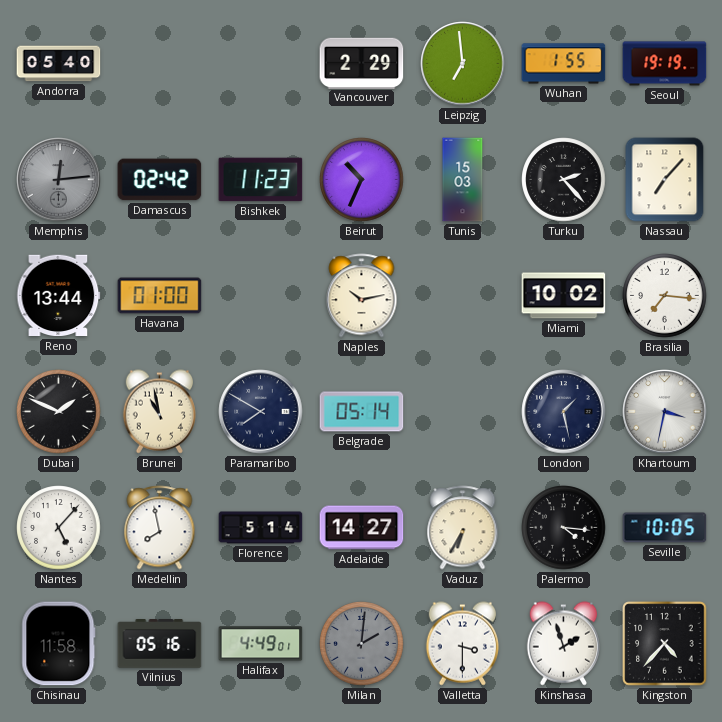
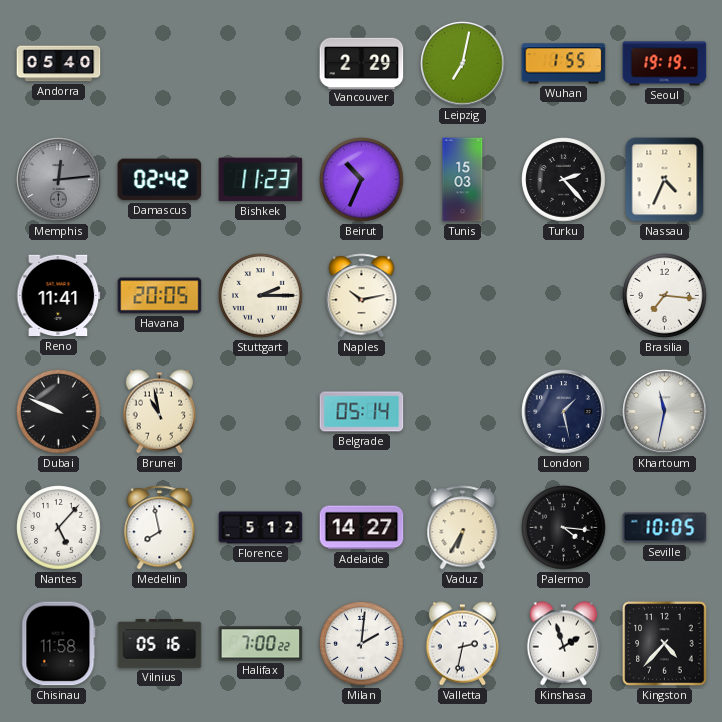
Leipzig: 6:59 -> 7:02
Nassau: 7:07 -> 4:34
Reno: 13:44 -> 11:41
Havana: 01:00 -> 20:05
Stuttgart: none -> 2:15
Miami: 10:02 -> none
Dubai: 1:49 -> 9:49
Paramaribo: 7:50 -> none
Khartoum: 3:32 -> 11:32
Florence: 5:14 -> 5:12
Halifax: 4:49 -> 7:00
Milan dial: grey -> white
Valletta: 3:30 -> 2:32
